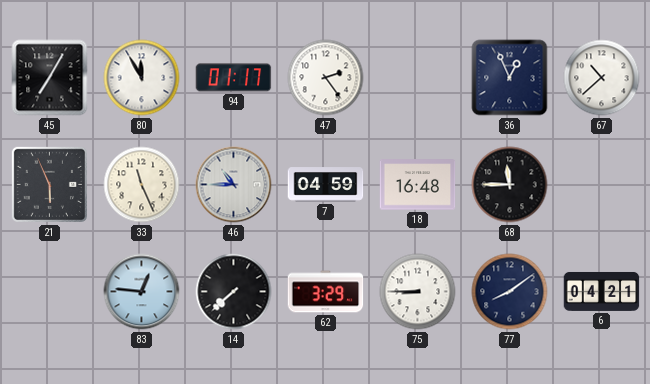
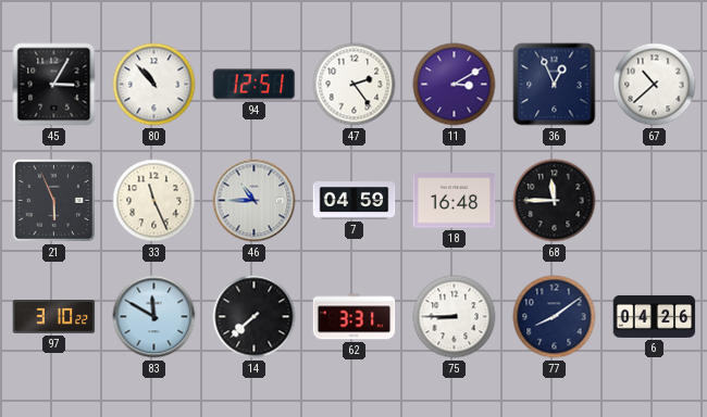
45: 7:05 -> 3:05
80: 11:55 -> 10:53
94: 01:17 -> 12:51
11: none -> 3:10
97: none -> 3:10
83: 12:46 -> 11:50
62: 3:29 -> 3:31
6: 04:21 -> 04:26
